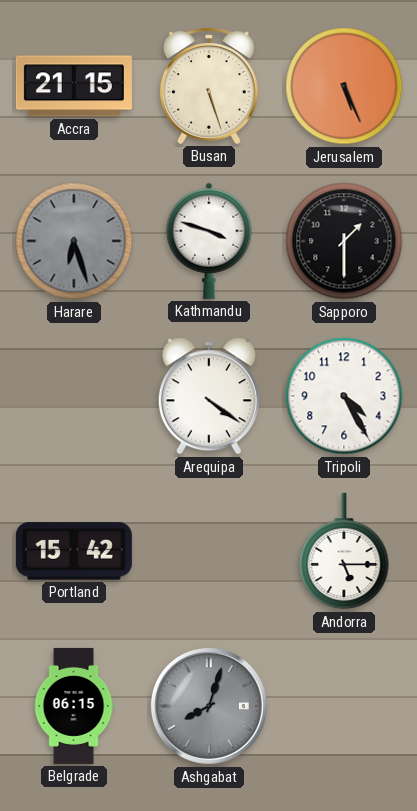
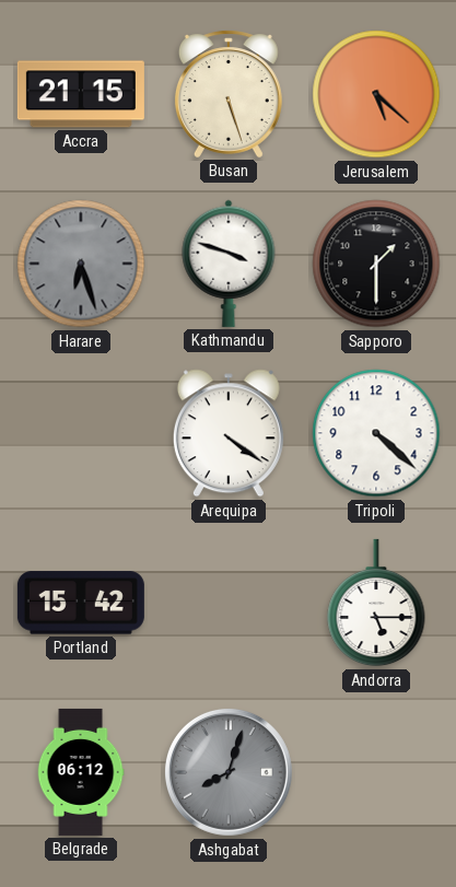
Jerusalem: 5:26 -> 5:22
Tripoli: 4:25 -> 4:22
Belgrade: 06:15 -> 06:12
